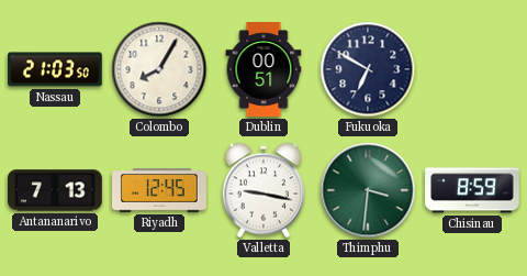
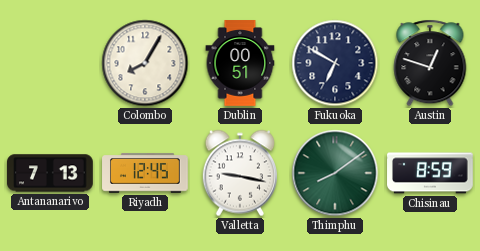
Nassau: 21:03 -> none
Austin: none -> 12:48
Thimphu: 3:31 -> 8:09
